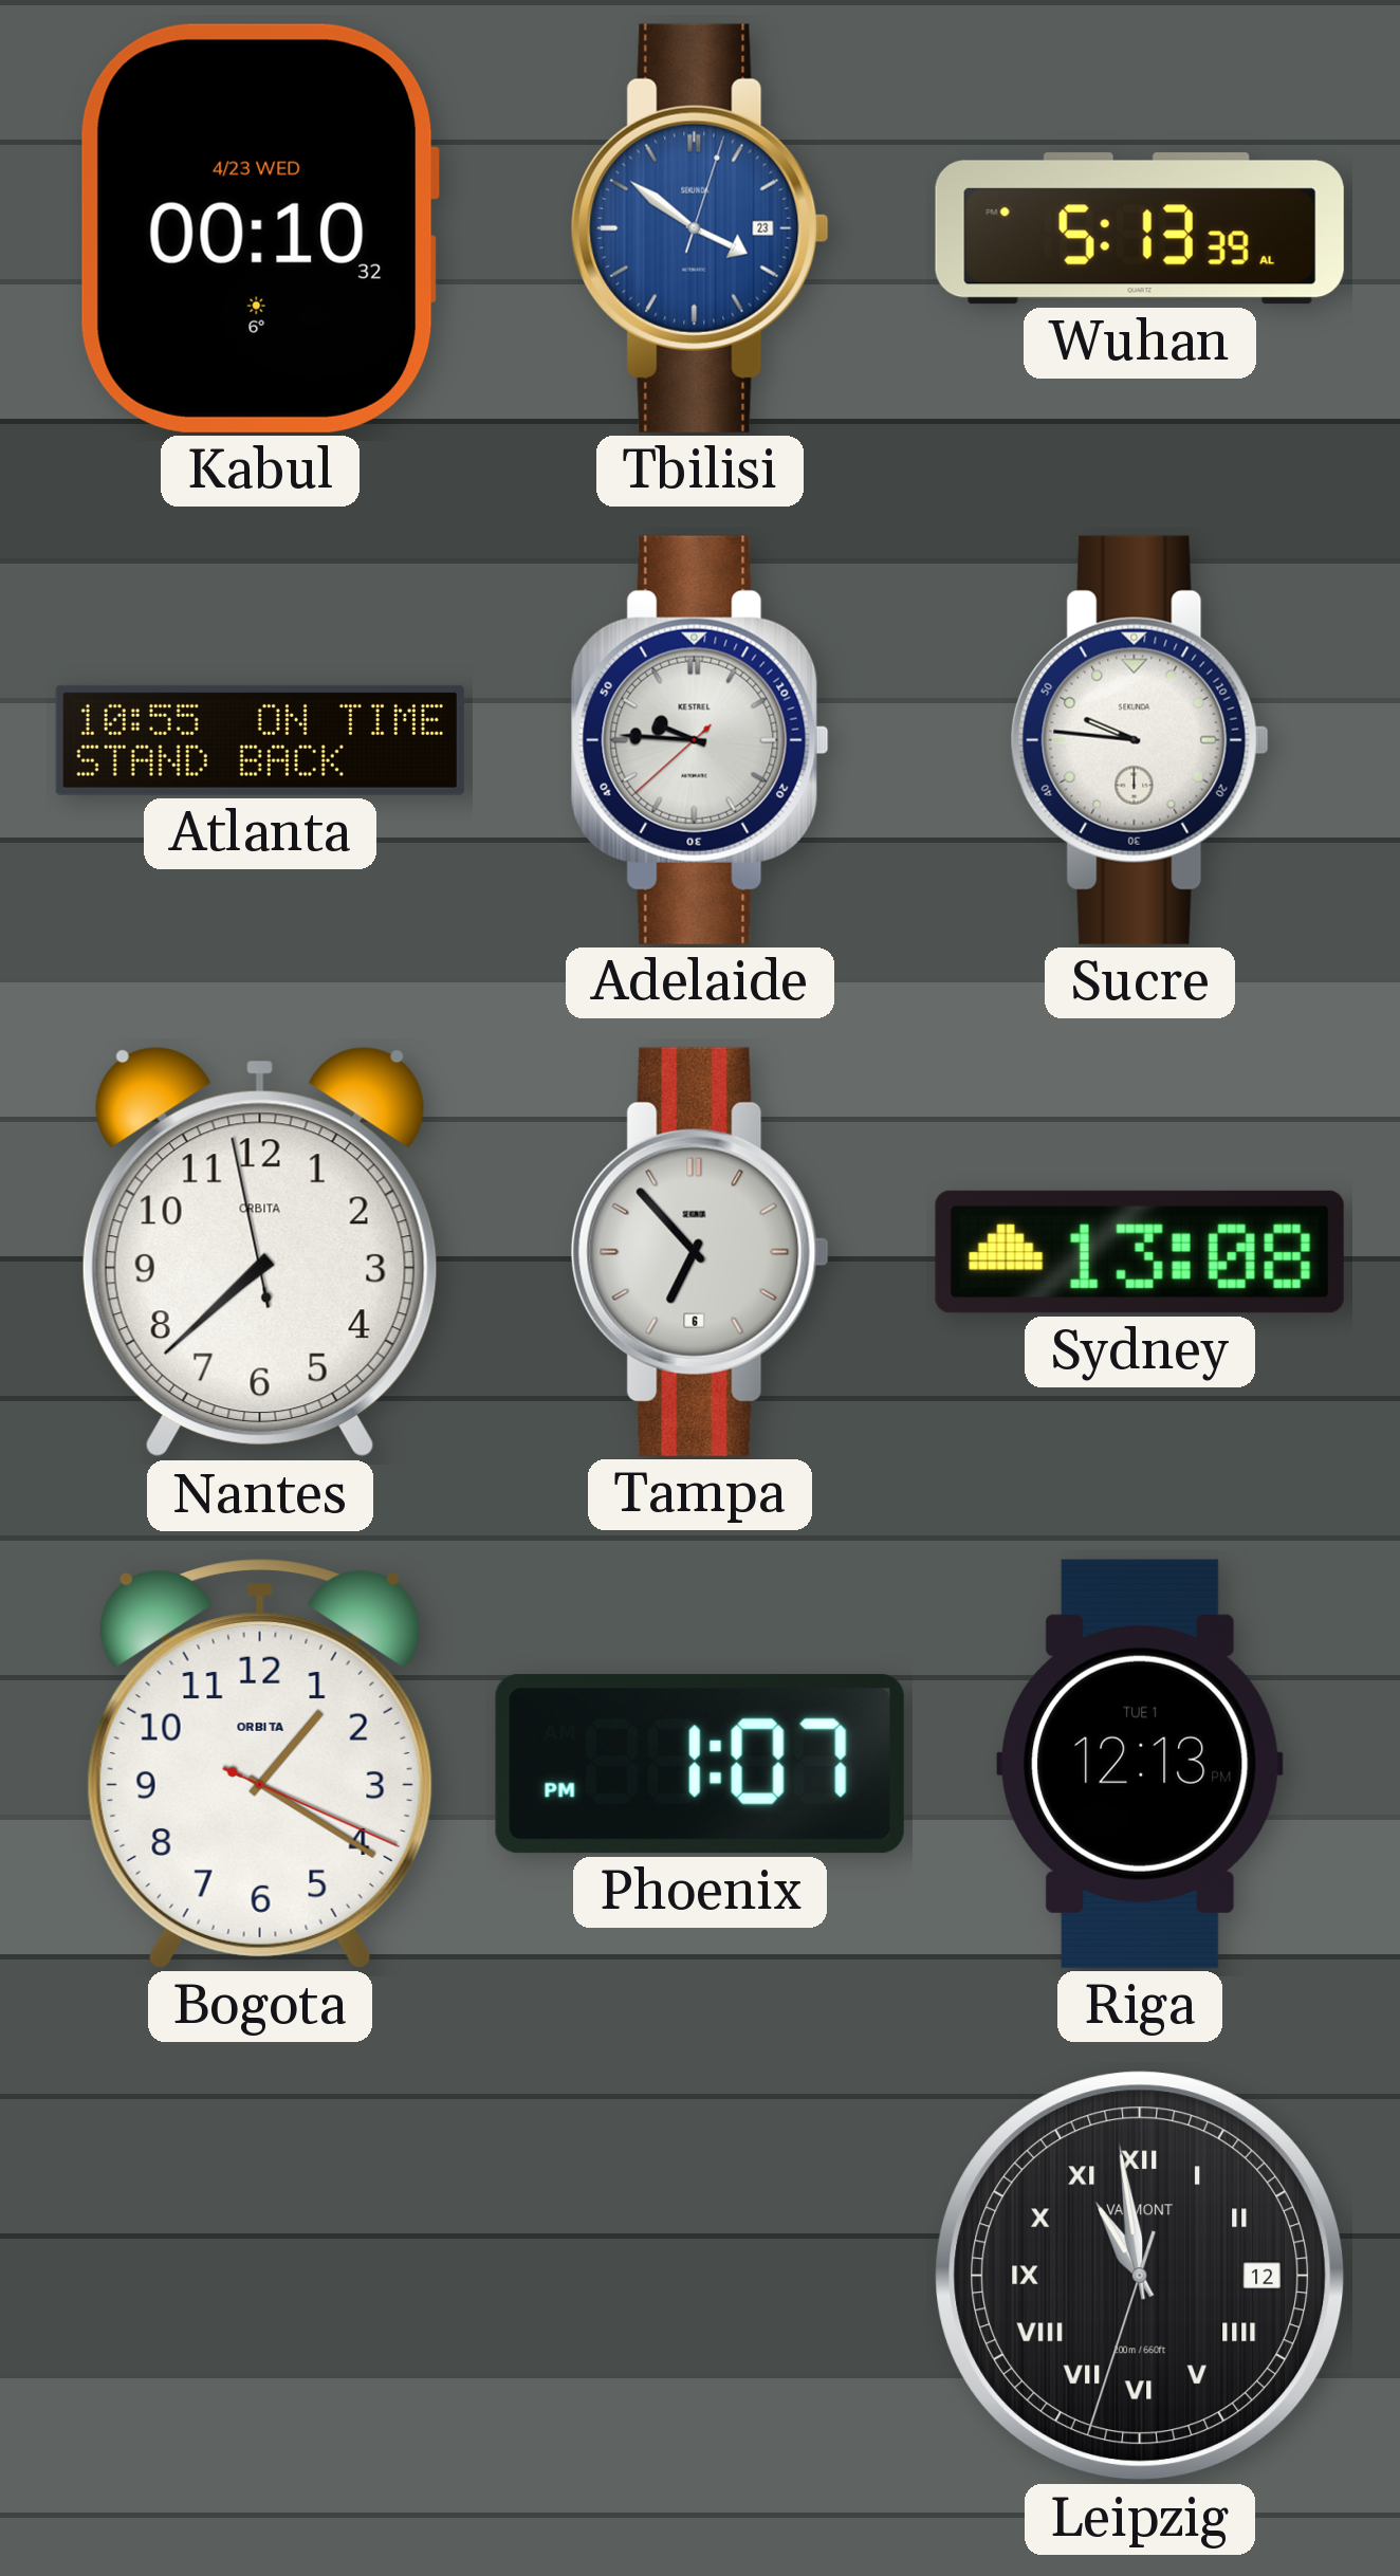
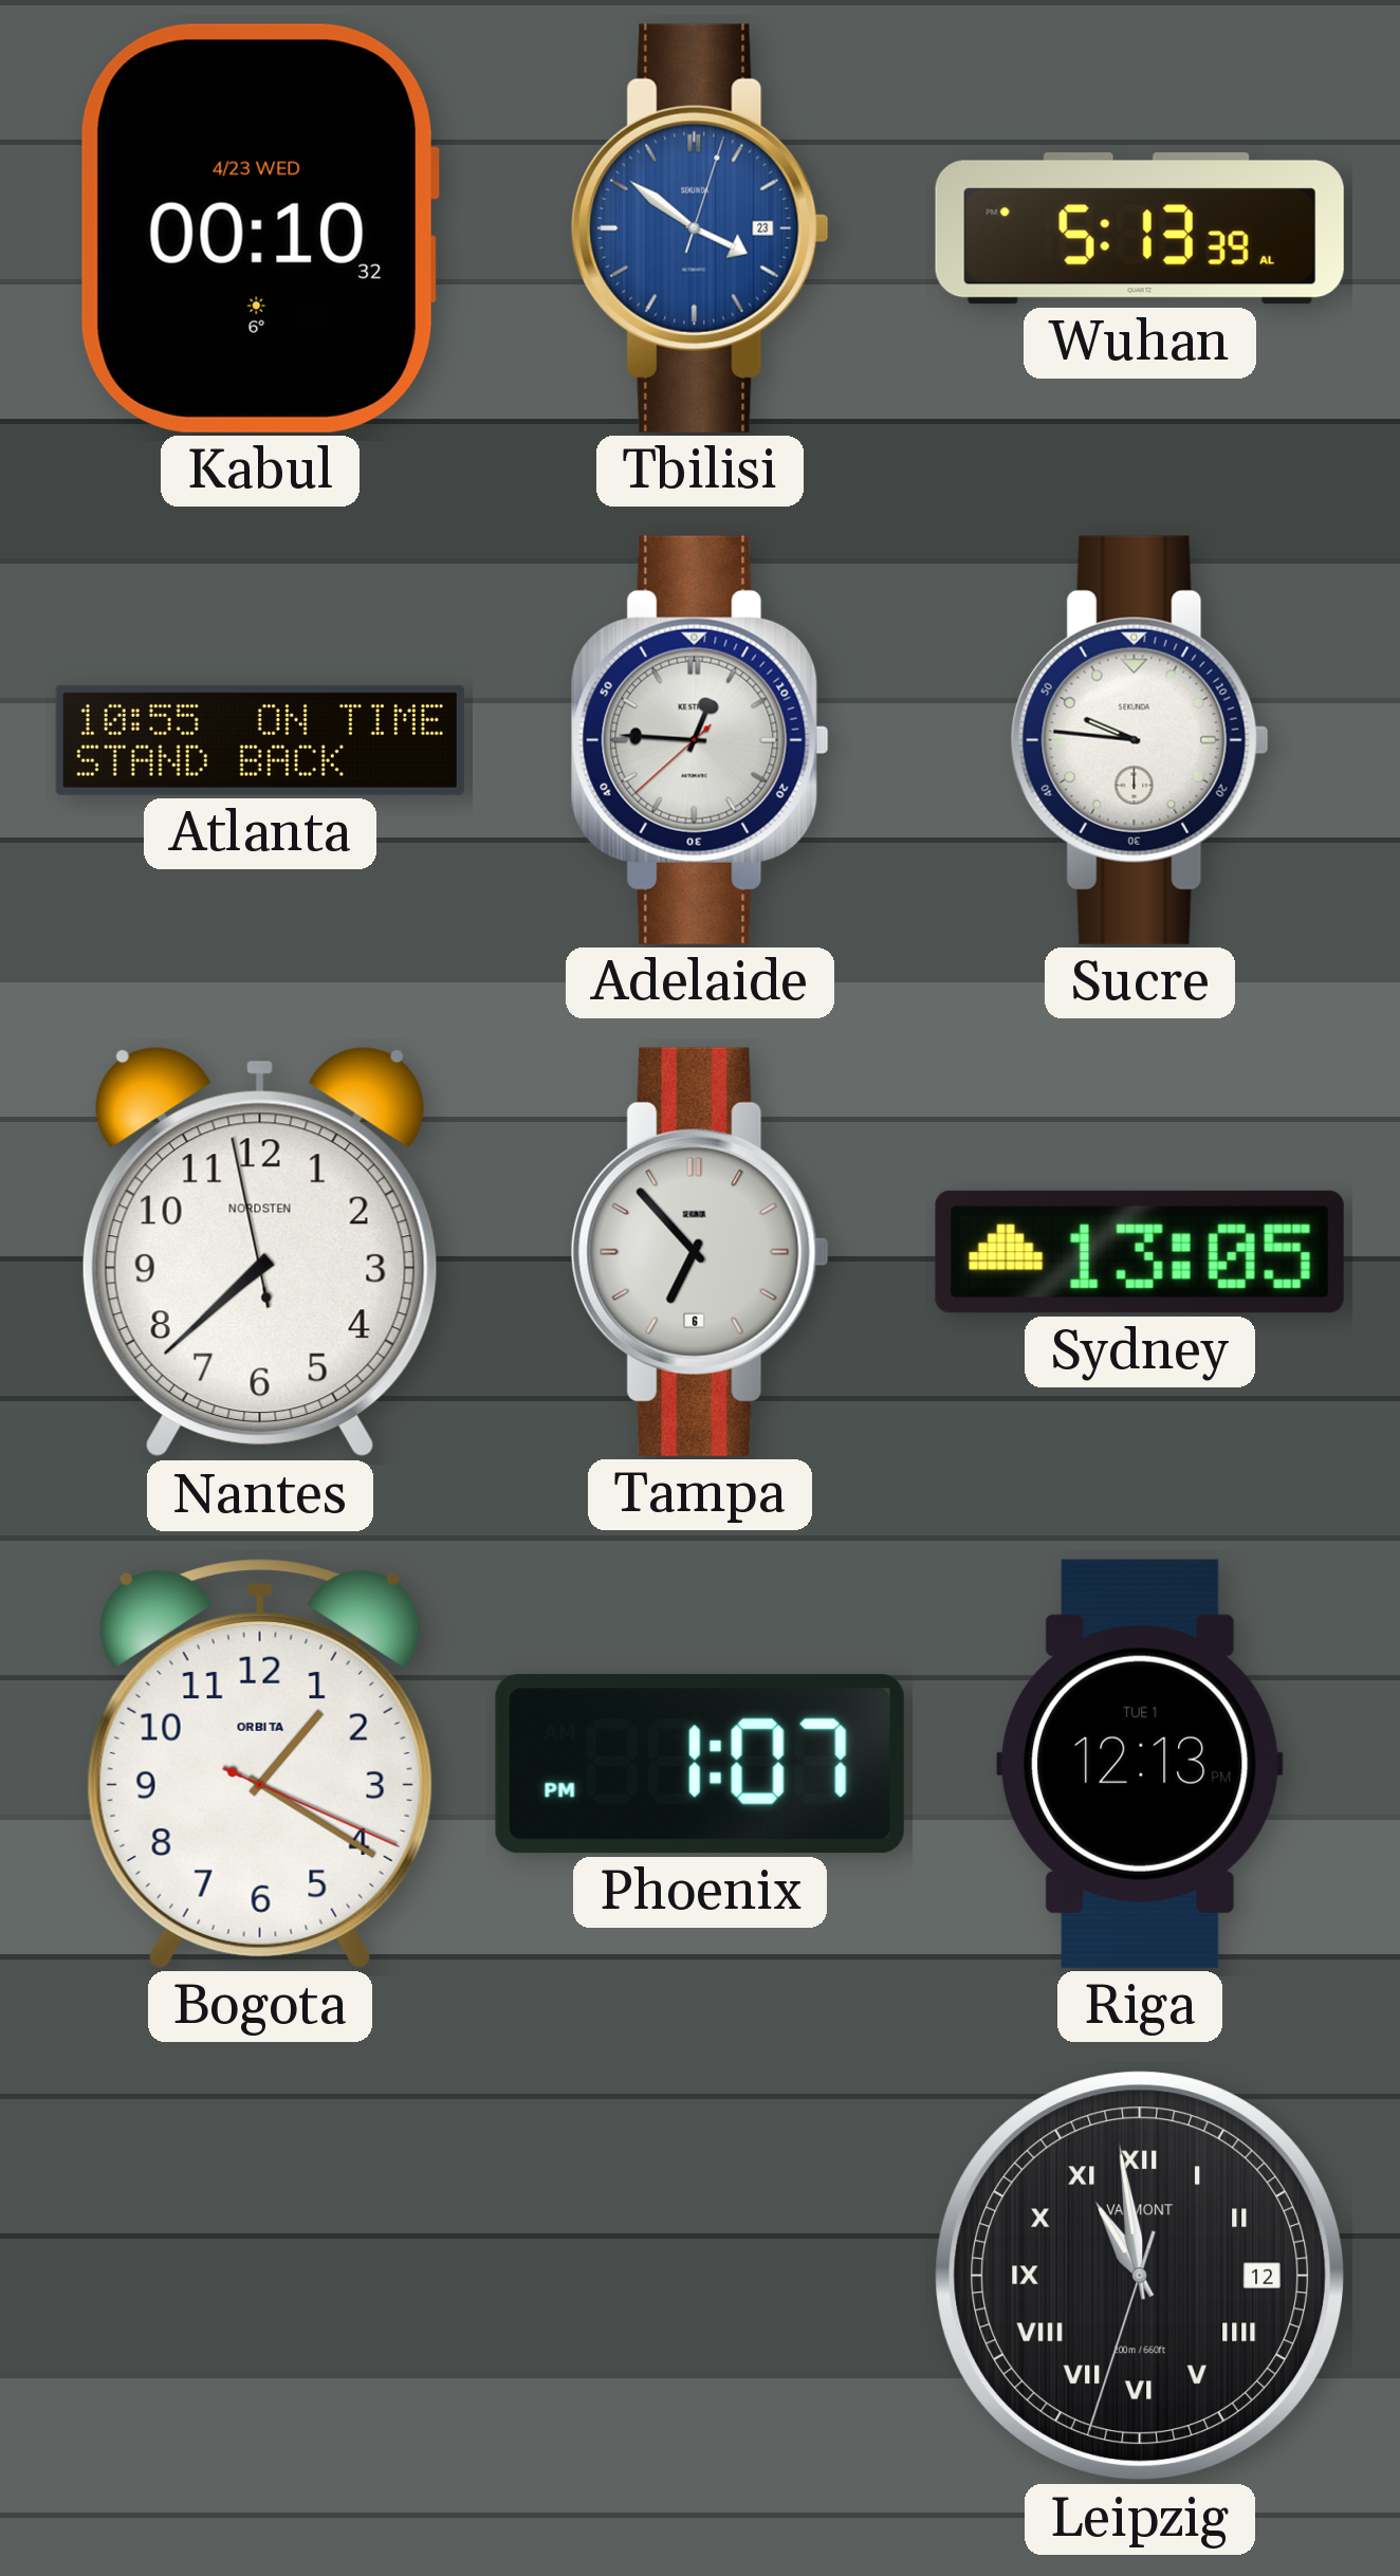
Adelaide: 9:45 -> 12:45
Nantes brand: ORBITA -> NORDSTEN
Sydney: 13:08 -> 13:05
